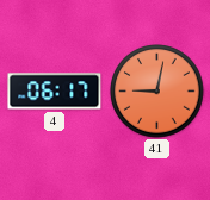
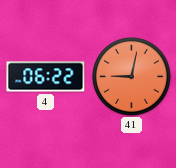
4: 06:17 -> 06:22
